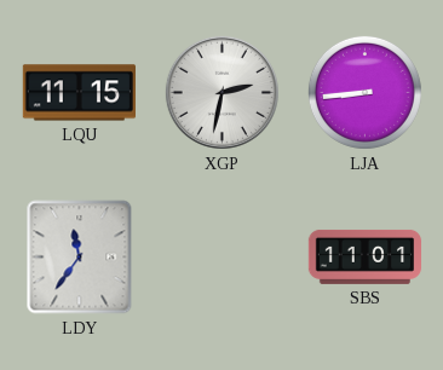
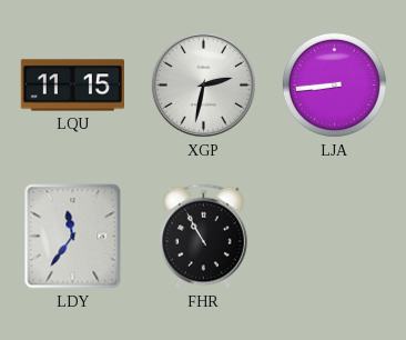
FHR: none -> 10:55
SBS: 11:01 -> none
